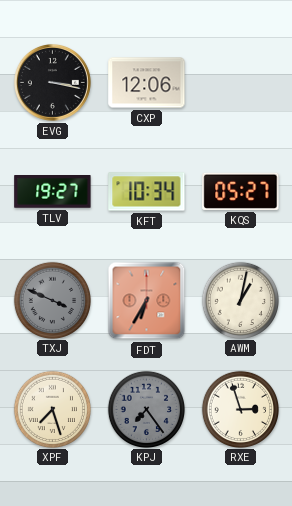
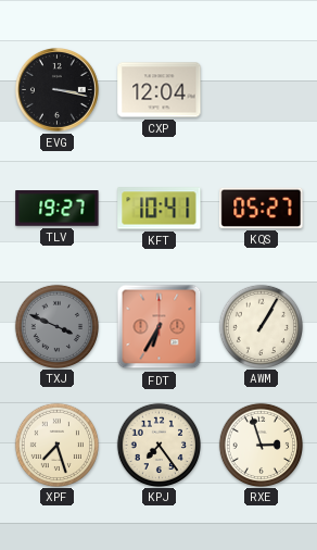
CXP: 12:06 -> 12:04
KFT: 10:34 -> 10:41
AWM: 1:02 -> 1:05
KPJ dial: grey -> cream
